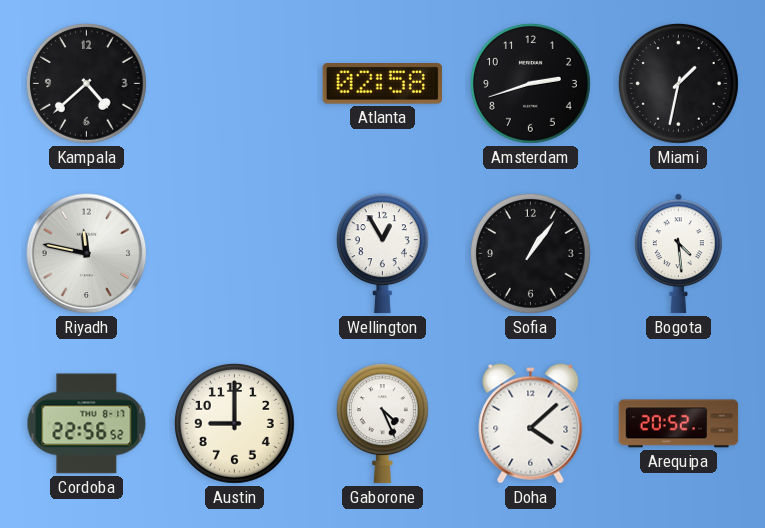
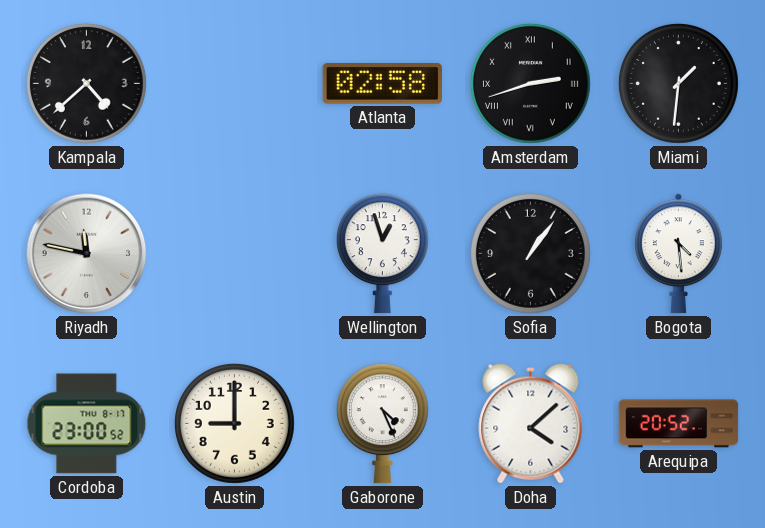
Amsterdam numerals: Arabic -> Roman
Miami: 1:32 -> 1:31
Wellington: 12:55 -> 12:57
Cordoba: 22:56 -> 23:00
